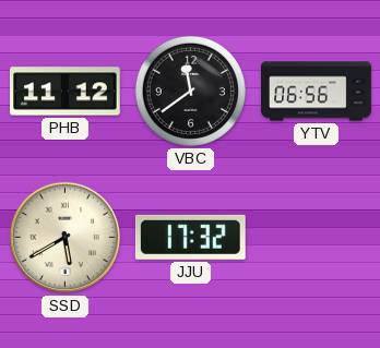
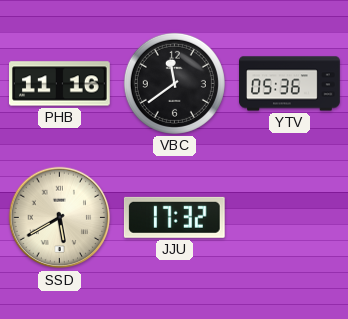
PHB: 11:12 -> 11:16
YTV: 06:56 -> 05:36
